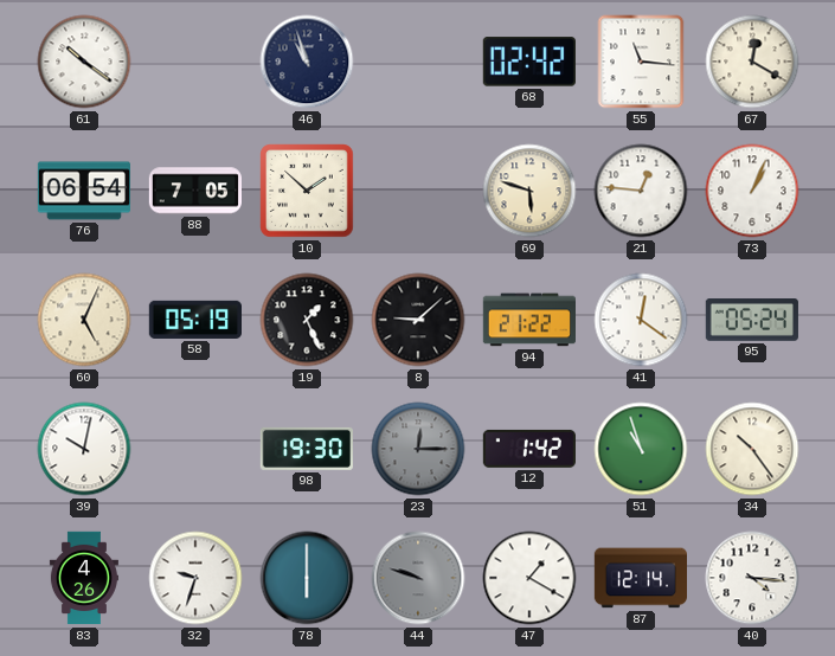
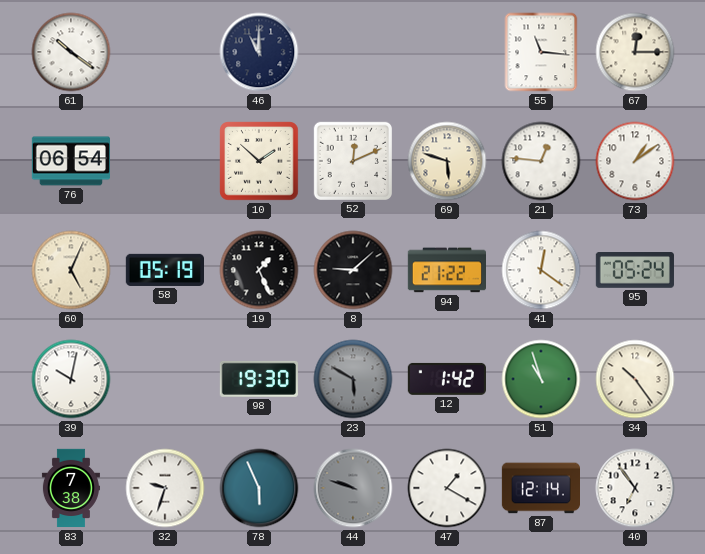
46: 10:57 -> 11:00
68: 02:42 -> none
67: 12:20 -> 12:15
88: 7:05 -> none
52: none -> 12:11
73: 1:04 -> 1:09
23: 12:15 -> 5:50
83: 4:26 -> 7:38
78: 6:00 -> 5:56
40: 4:16 -> 6:54
